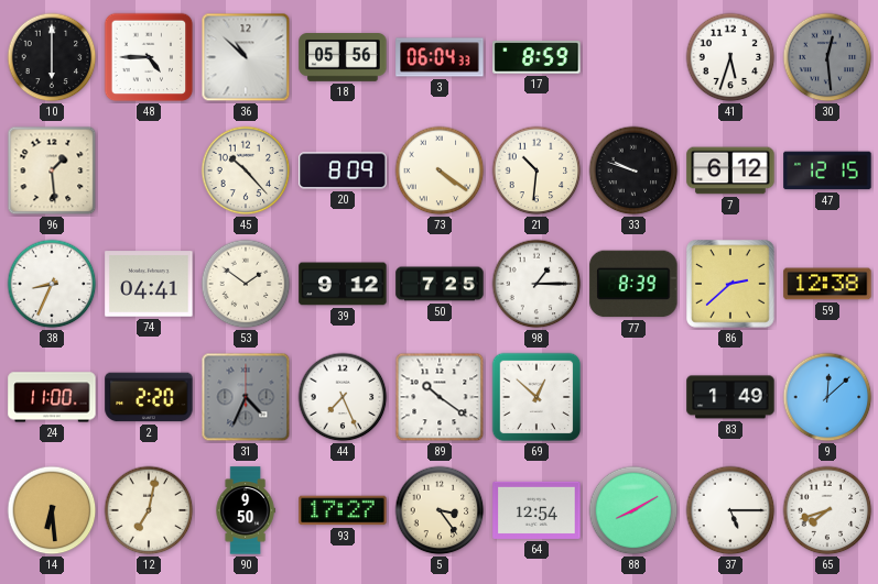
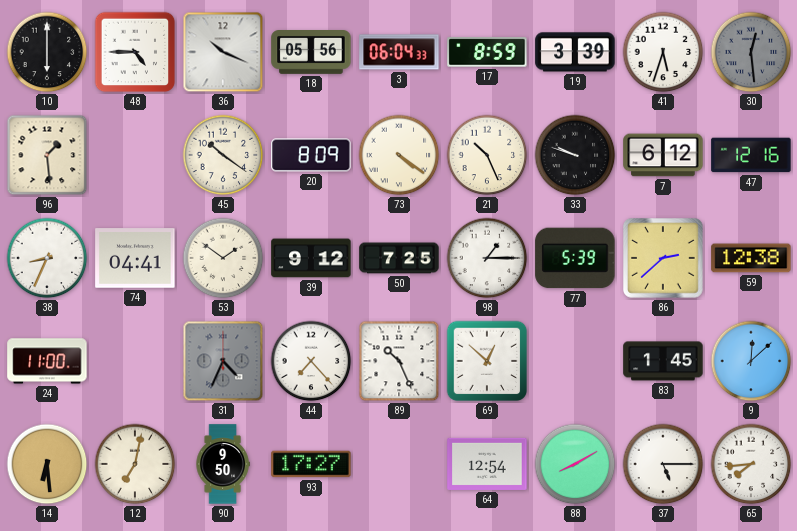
36: 10:52 -> 10:19
19: none -> 3:39
45: 10:23 -> 10:21
21: 10:31 -> 10:26
47: 12:15 -> 12:16
77: 8:39 -> 5:39
2: 2:20 -> none
44: 7:26 -> 7:23
89: 10:21 -> 10:26
83: 1:49 -> 1:45
5: 3:24 -> none
65: 7:42 -> 7:44
